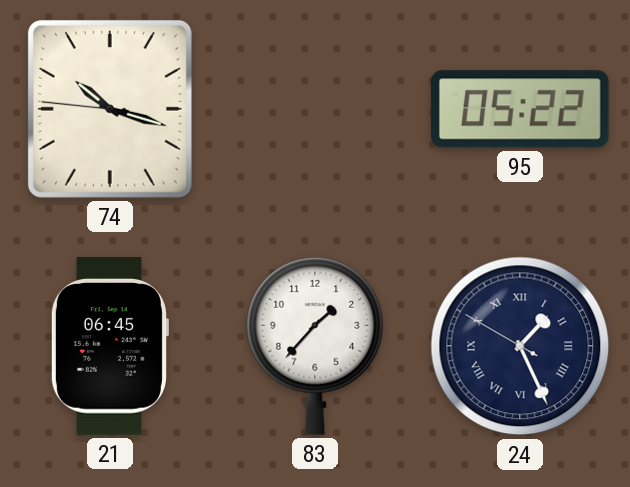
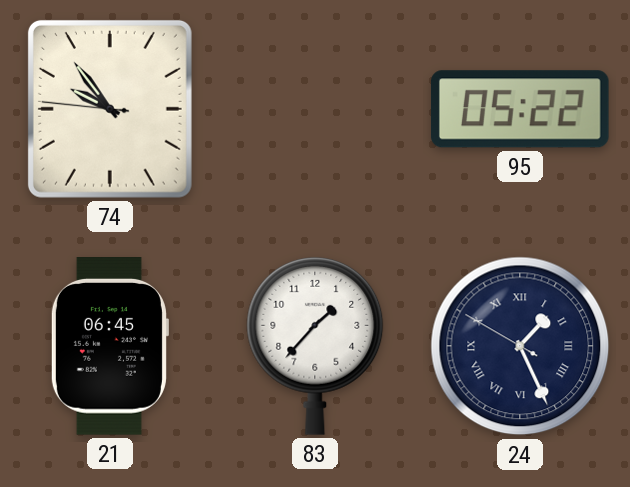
74: 10:17 -> 9:53
